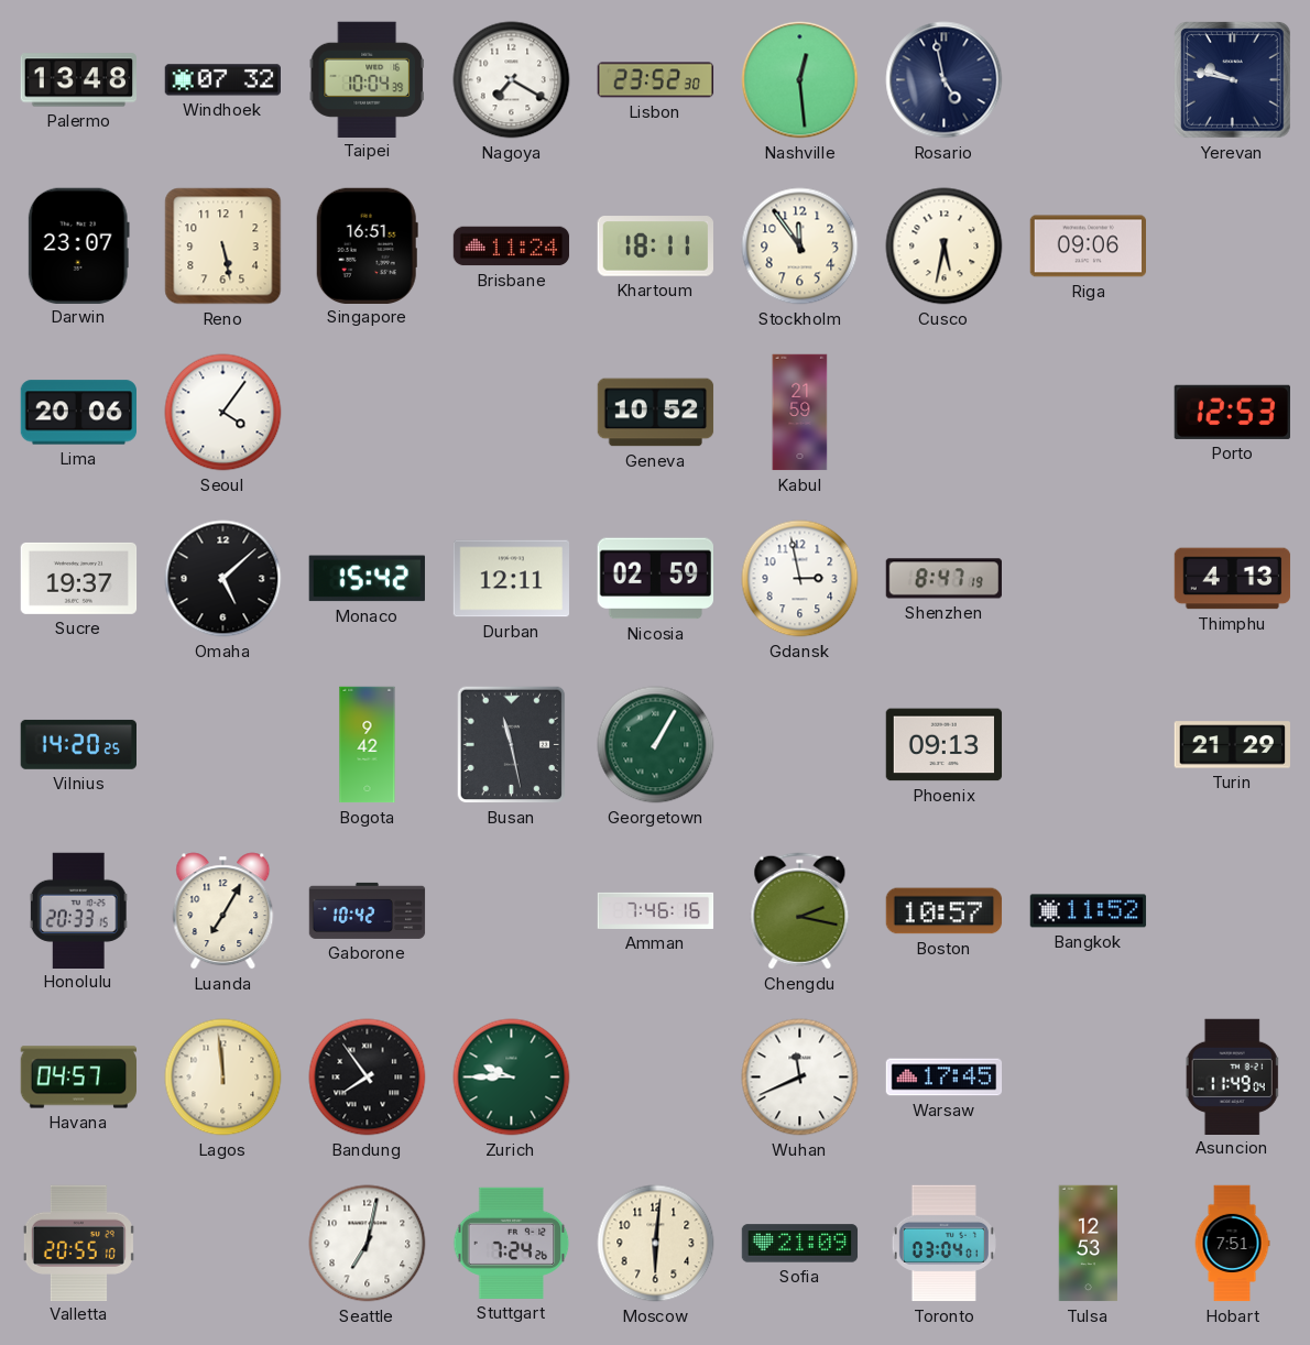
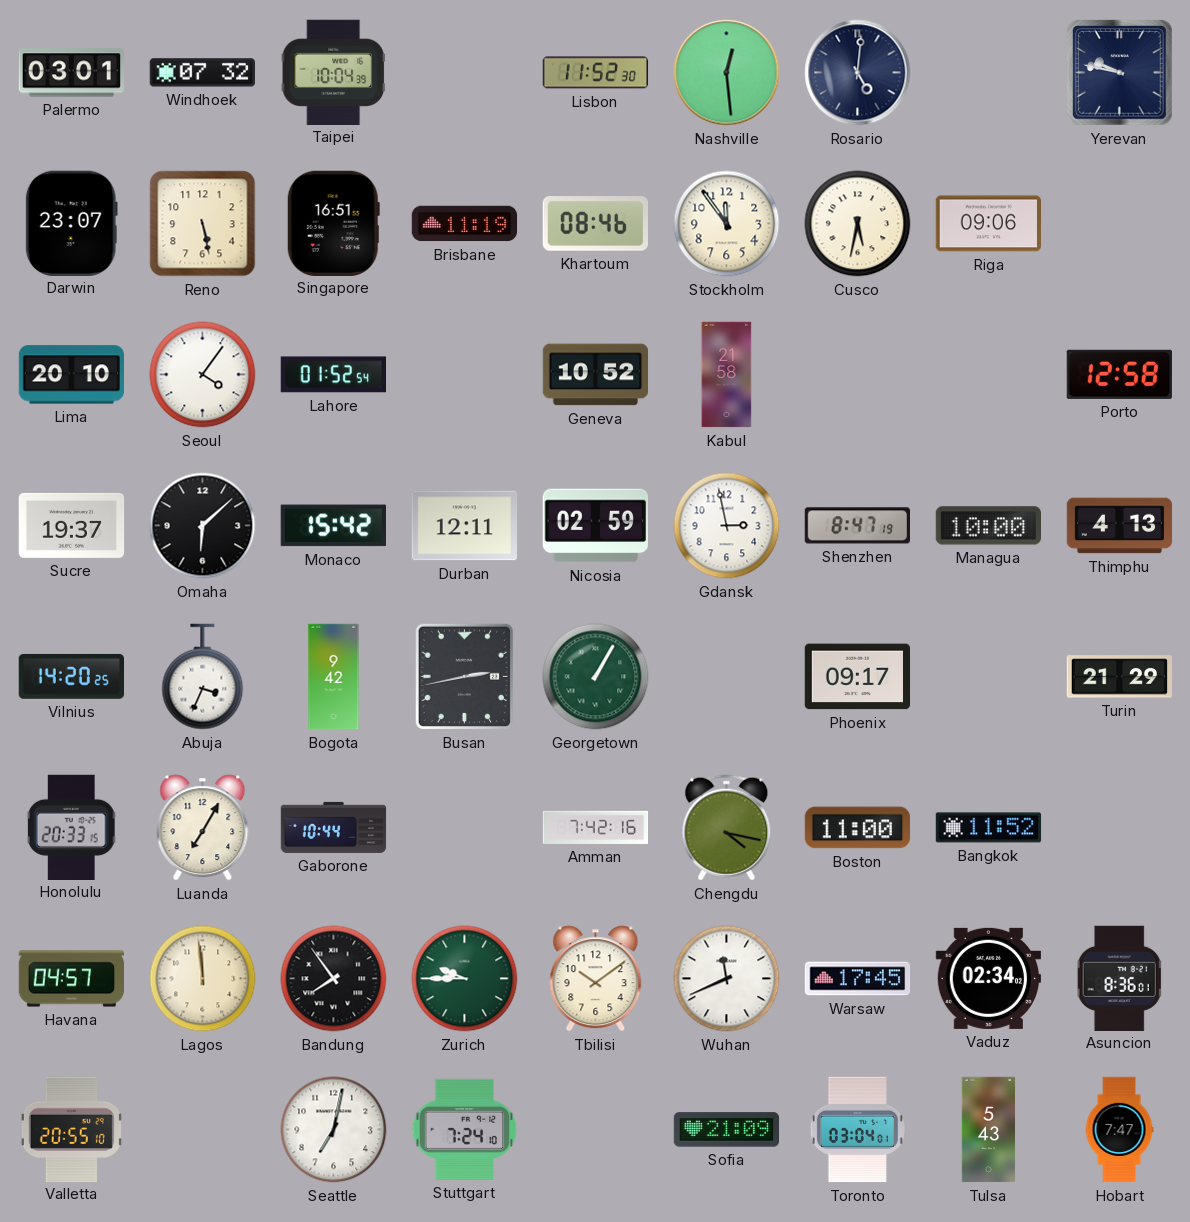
Palermo: 13:48 -> 03:01
Nagoya: 7:20 -> none
Lisbon: 23:52 -> 11:52
Rosario: 4:58 -> 5:01
Brisbane: 11:24 -> 11:19
Khartoum: 18:11 -> 08:46
Lima: 20:06 -> 20:10
Lahore: none -> 01:52
Kabul: 21:59 -> 21:58
Porto: 12:53 -> 12:58
Omaha: 5:08 -> 6:08
Managua: none -> 10:00
Abuja: none -> 3:34
Busan: 11:28 -> 2:43
Phoenix: 09:13 -> 09:17
Gaborone: 10:42 -> 10:44
Amman: 7:46 -> 7:42
Chengdu: 2:17 -> 4:17
Boston: 10:57 -> 11:00
Tbilisi: none -> 10:09
Vaduz: none -> 02:34
Asuncion: 11:49 -> 8:36
Stuttgart: 7:24:26 -> 7:24:10
Moscow: 6:01 -> none
Tulsa: 12:53 -> 5:43
Hobart: 7:51 -> 7:47
